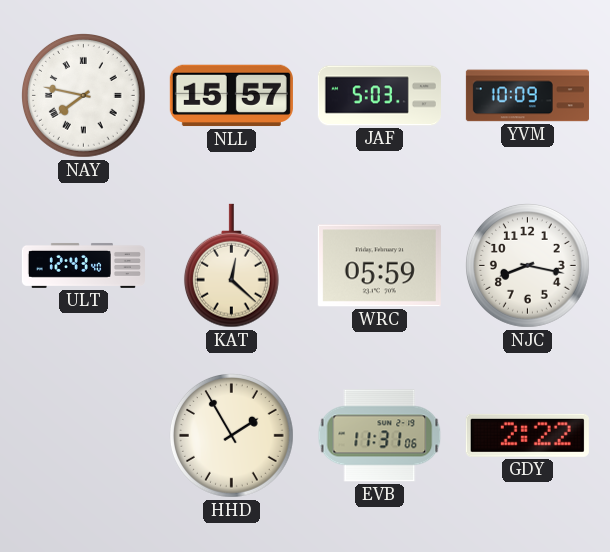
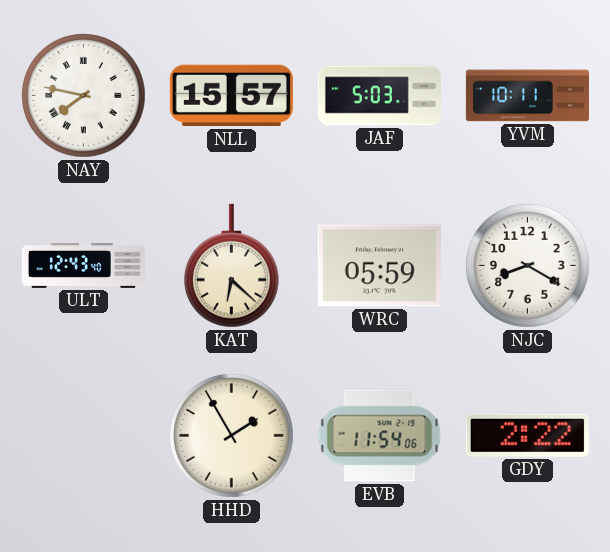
YVM: 10:09 -> 10:11
KAT: 12:22 -> 6:22
NJC: 8:17 -> 8:20
EVB: 11:31 -> 11:54
